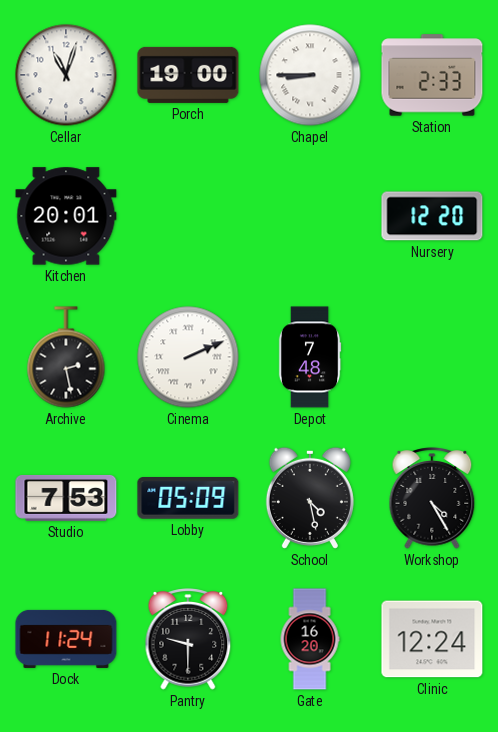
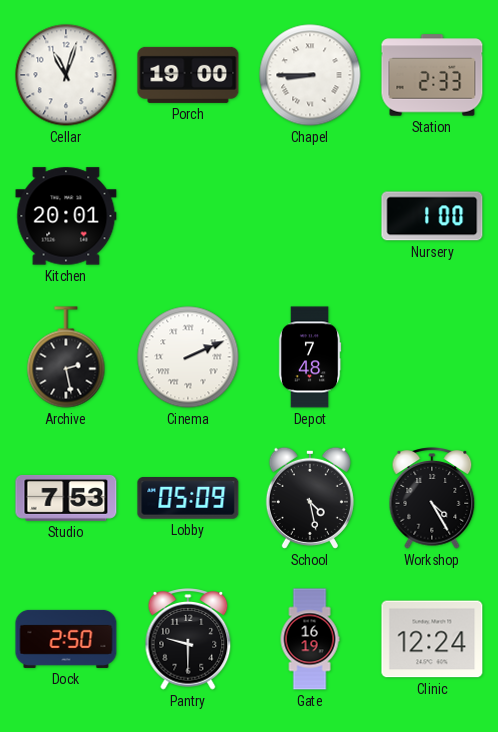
Nursery: 12:20 -> 1:00
Dock: 11:24 -> 2:50
Gate: 16:20 -> 16:19
